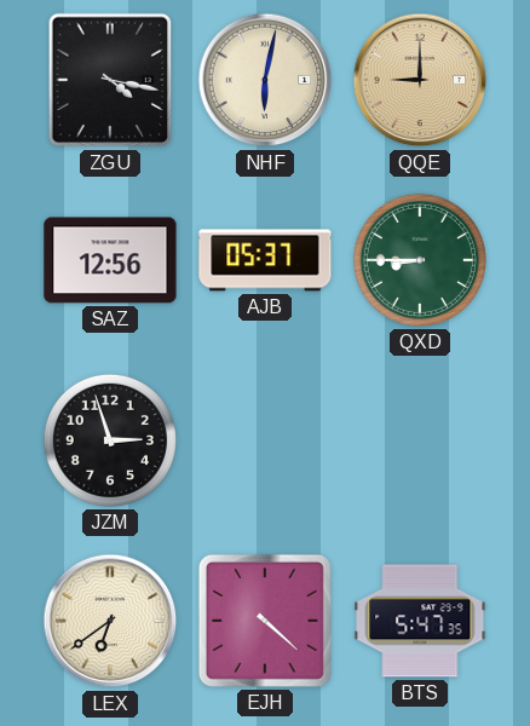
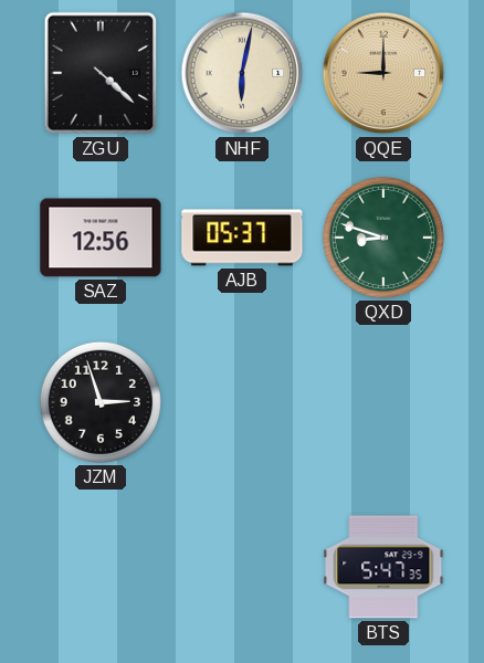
ZGU: 4:17 -> 4:22
QXD: 8:45 -> 8:48
LEX: 6:39 -> none
EJH: 4:22 -> none
